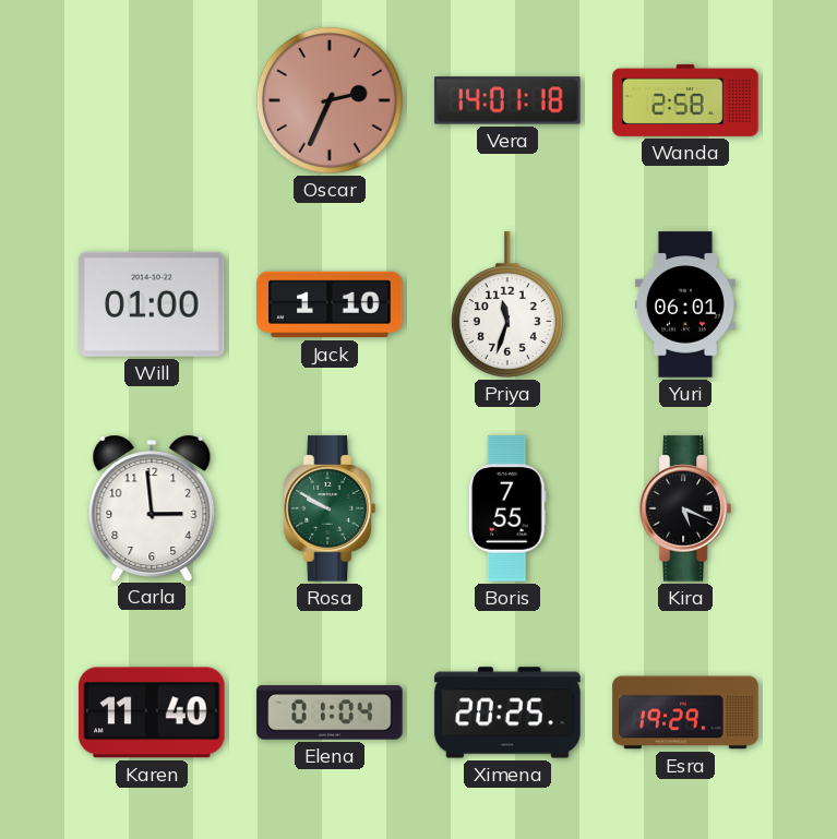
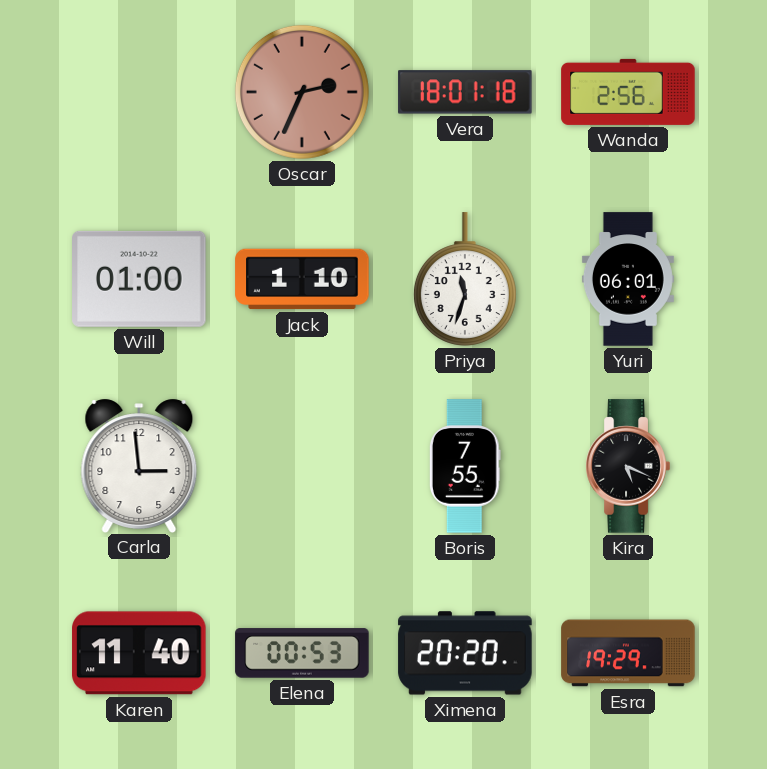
Vera: 14:01 -> 18:01
Wanda: 2:58 -> 2:56
Rosa: 9:50 -> none
Elena: 01:04 -> 00:53
Ximena: 20:25 -> 20:20
